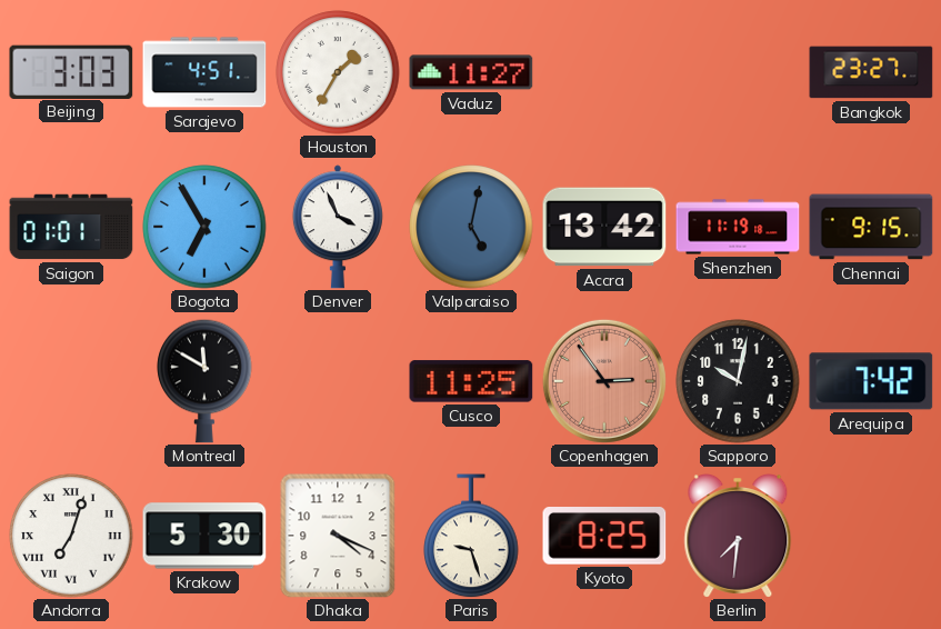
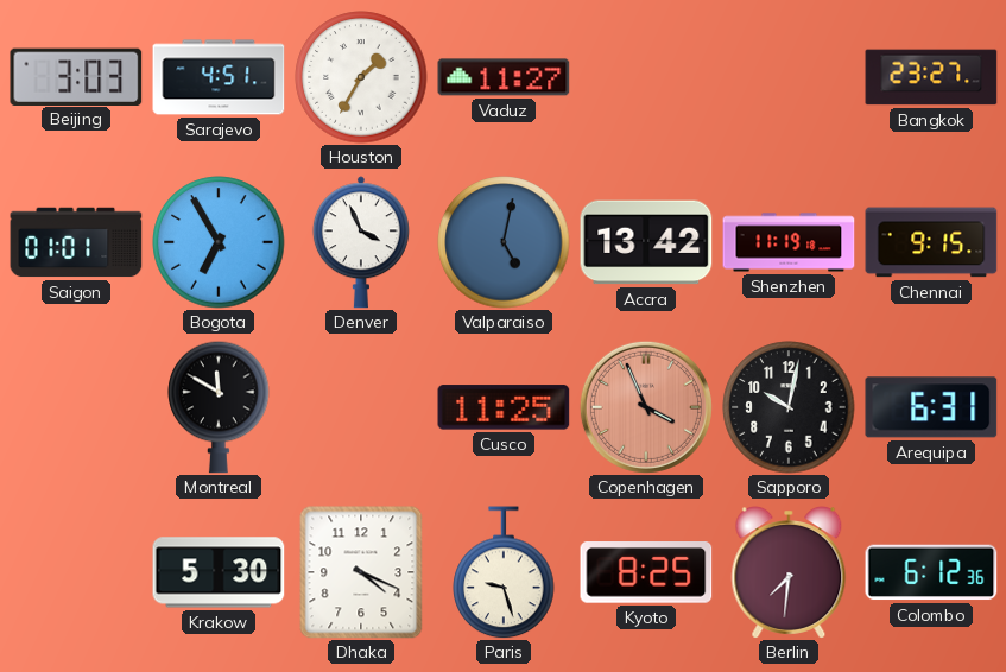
Copenhagen: 2:54 -> 3:56
Arequipa: 7:42 -> 6:31
Andorra: 7:03 -> none
Colombo: none -> 6:12
